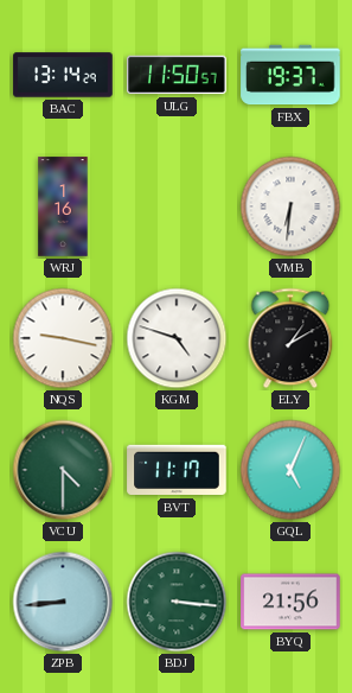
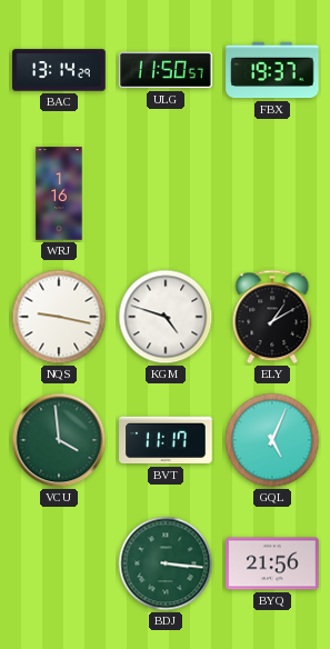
VMB: 6:31 -> none
VCU: 4:30 -> 3:59
ZPB: 8:44 -> none
